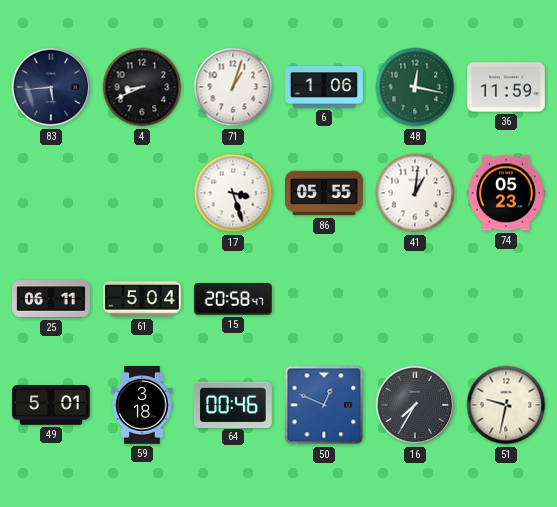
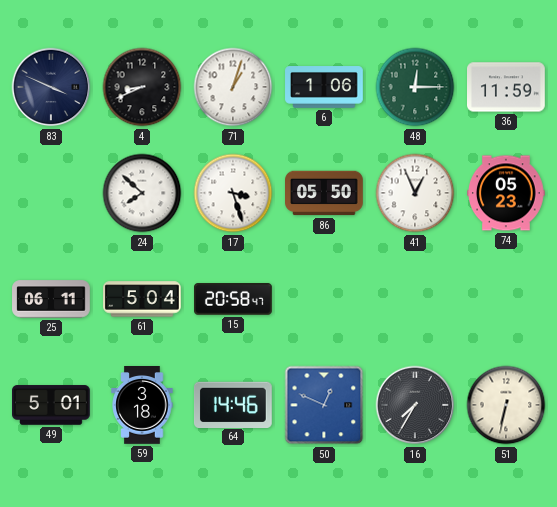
83: 5:44 -> 3:49
48: 12:17 -> 12:15
24: none -> 7:52
86: 05:55 -> 05:50
41: 1:01 -> 12:56
64: 00:46 -> 14:46
51: 9:32 -> 6:32
